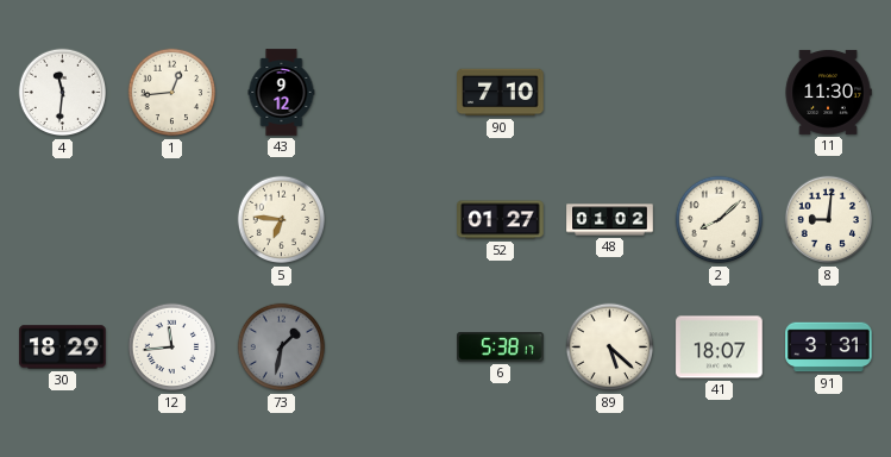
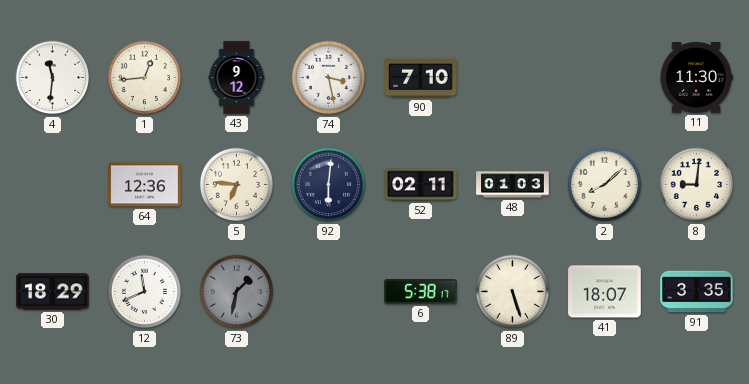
74: none -> 3:28
64: none -> 12:36
92: none -> 6:01
52: 01:27 -> 02:11
48: 01:02 -> 01:03
12: 11:44 -> 11:41
89: 5:22 -> 5:27
91: 3:31 -> 3:35
